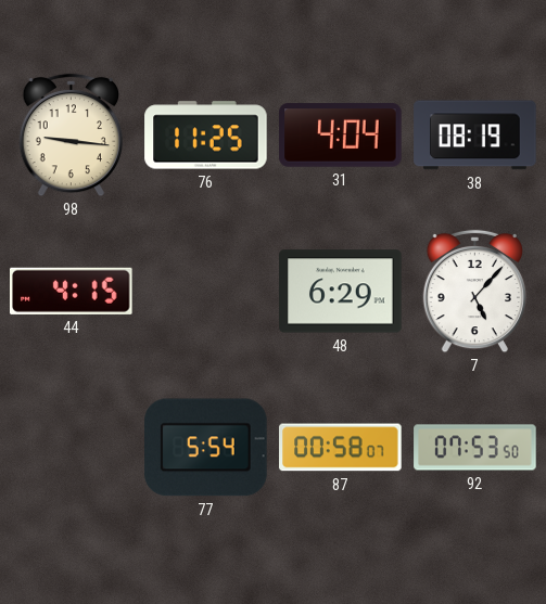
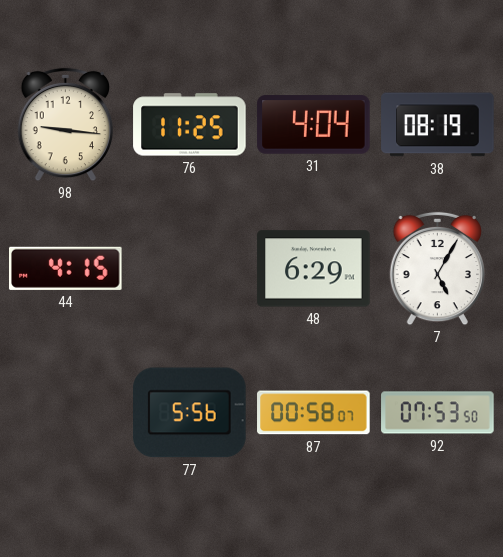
7: 5:07 -> 5:05
77: 5:54 -> 5:56
